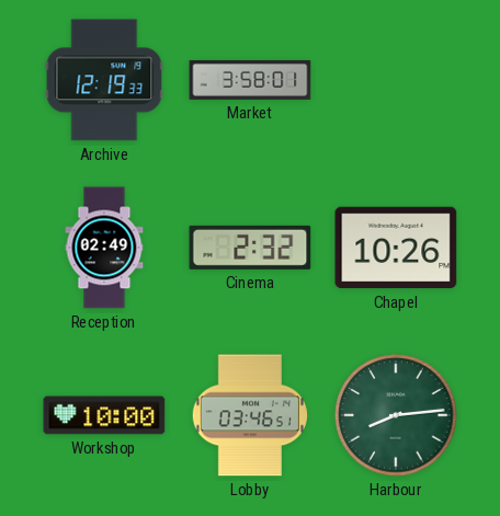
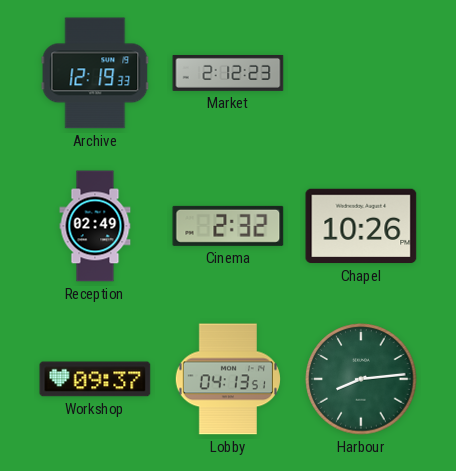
Market: 3:58 -> 2:12
Workshop: 10:00 -> 09:37
Lobby: 03:46 -> 04:13
